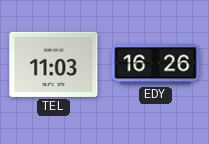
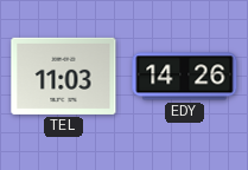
EDY: 16:26 -> 14:26
